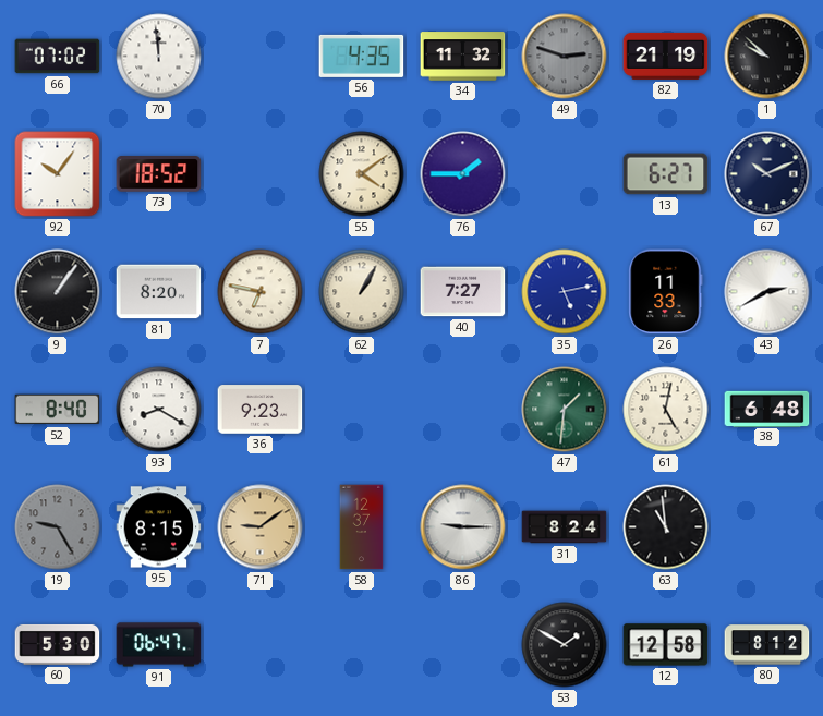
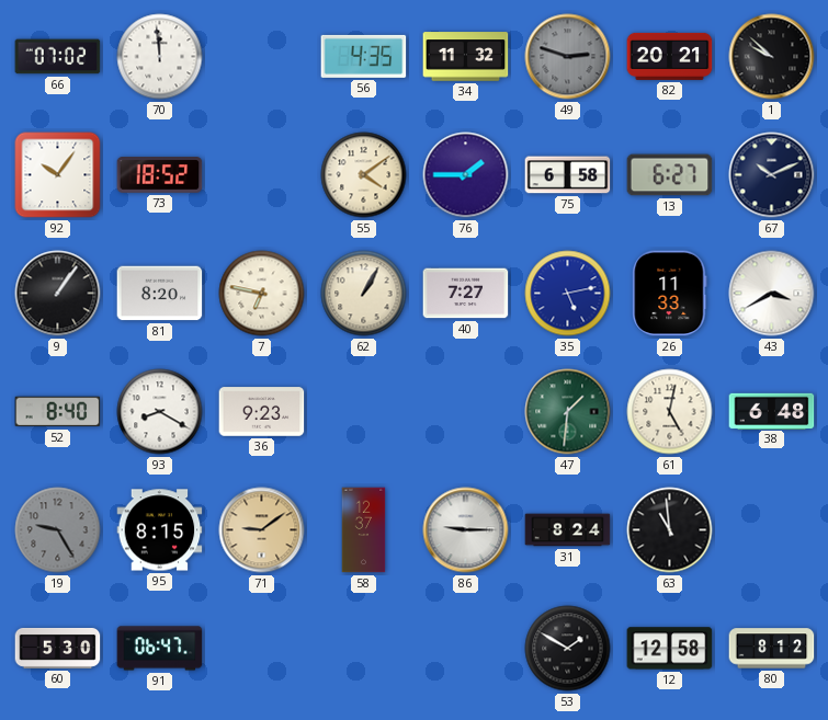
82: 21:19 -> 20:21
75: none -> 6:58
43: 2:40 -> 3:40
